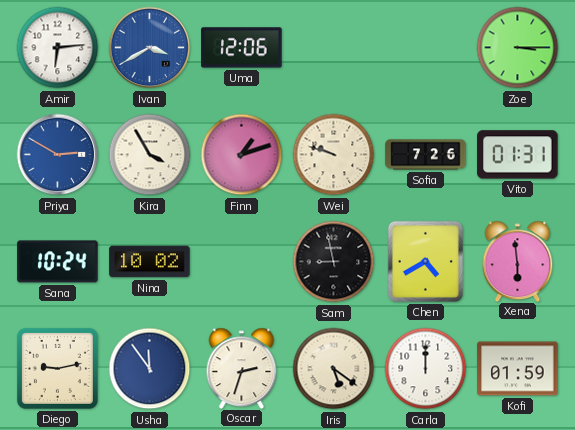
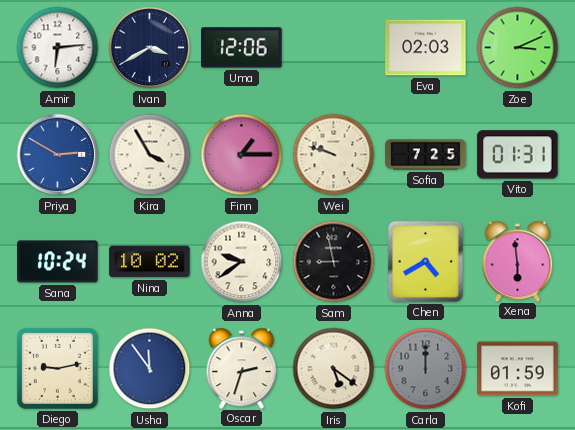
Ivan dial: blue -> navy
Eva: none -> 02:03
Zoe: 3:15 -> 3:11
Finn: 1:12 -> 1:15
Sofia: 7:26 -> 7:25
Anna: none -> 9:39
Carla dial: white -> grey
